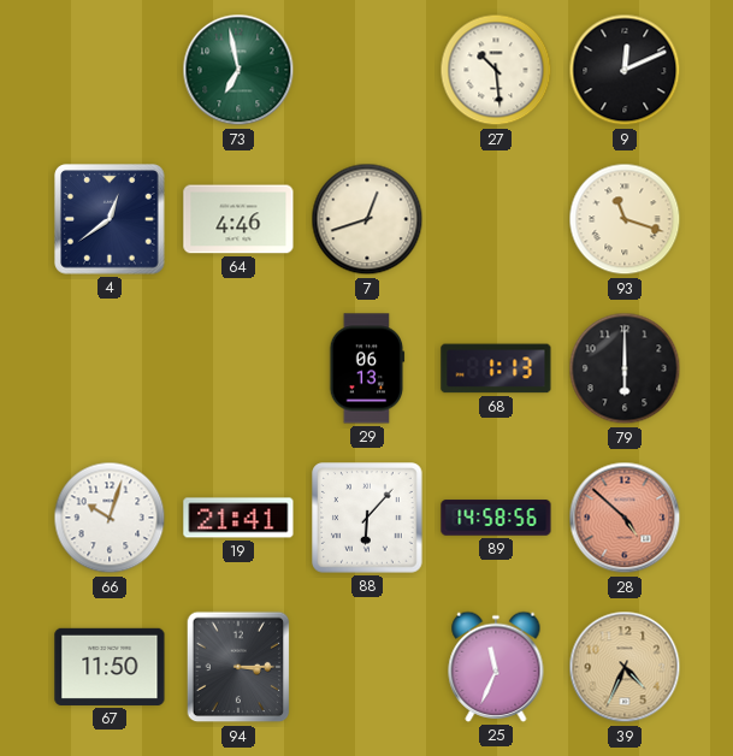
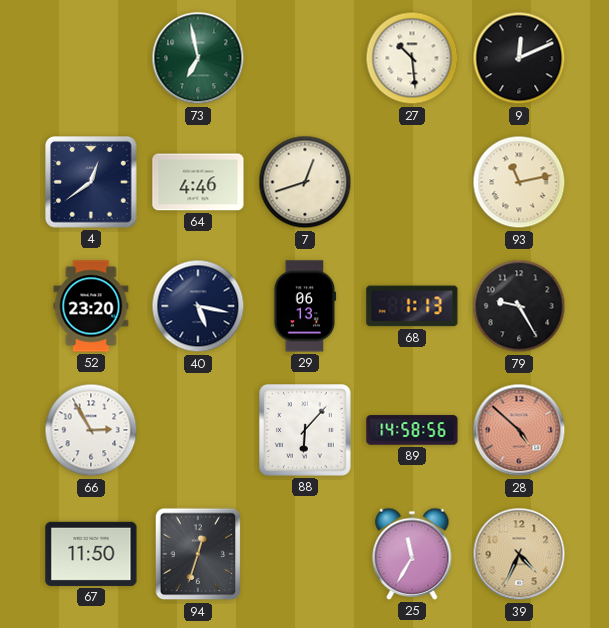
93: 11:18 -> 11:13
52: none -> 23:20
40: none -> 5:17
79: 6:00 -> 9:25
66: 10:03 -> 2:55
19: 21:41 -> none
94: 3:15 -> 12:33
25: 11:34 -> 11:35
